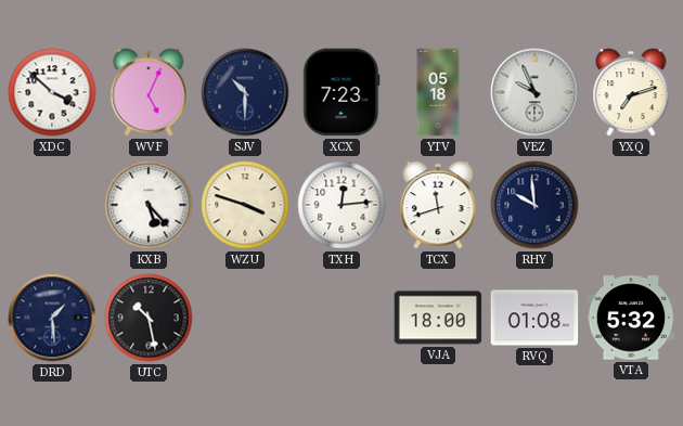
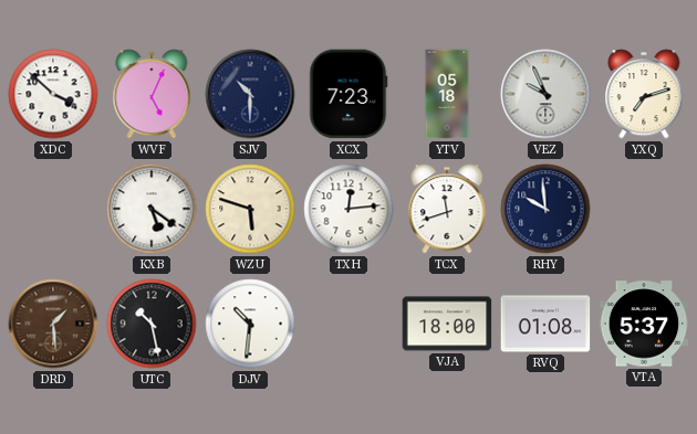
KXB: 5:23 -> 5:21
WZU: 3:48 -> 5:48
DRD dial: navy -> brown
DJV: none -> 10:31
VTA: 5:32 -> 5:37
